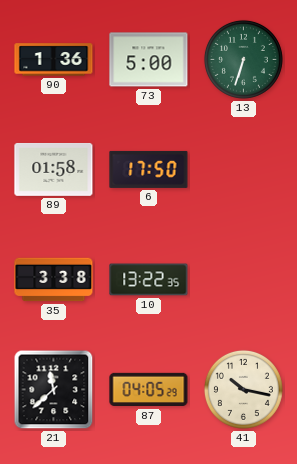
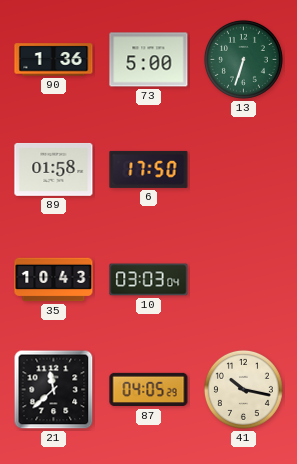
35: 3:38 -> 10:43
10: 13:22 -> 03:03
